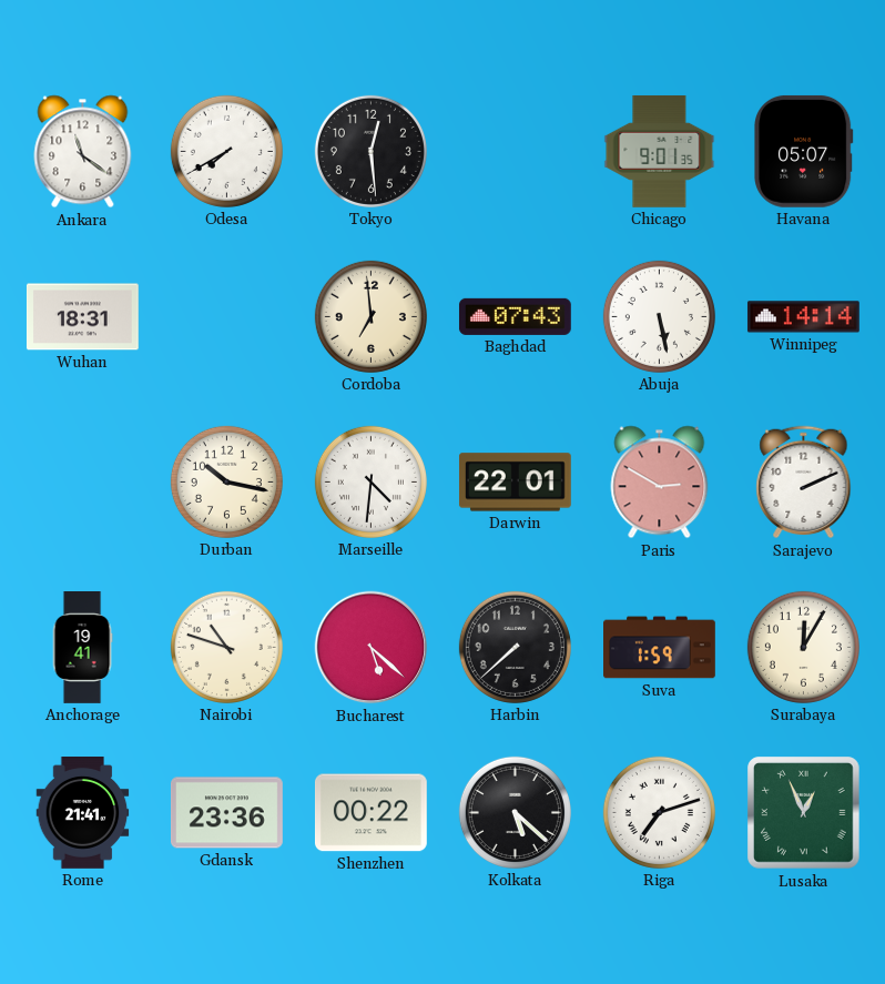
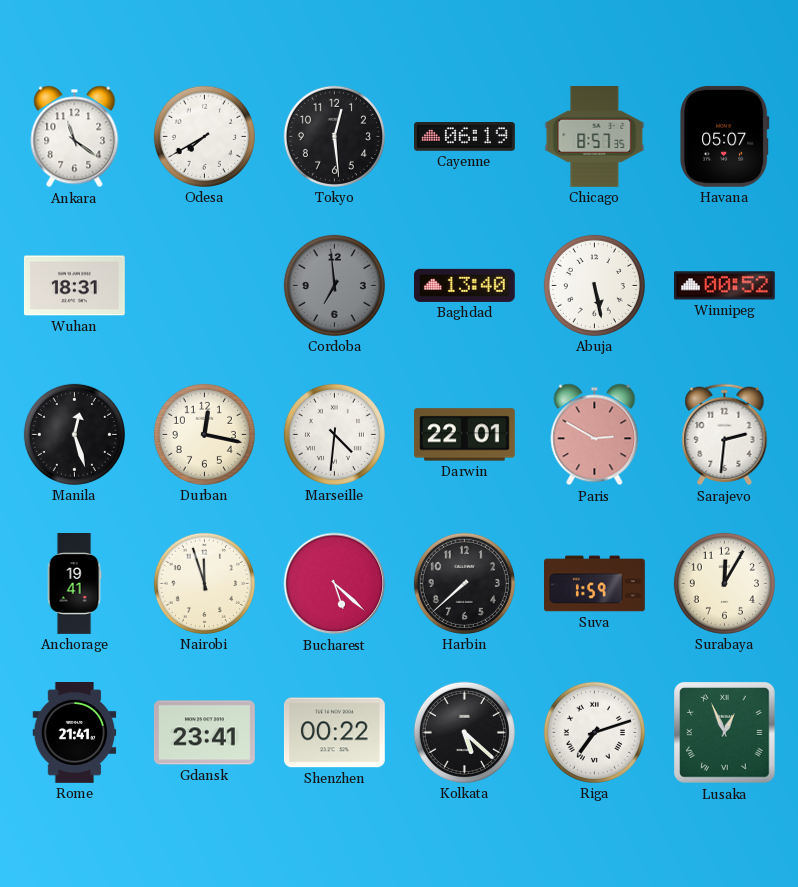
Cayenne: none -> 06:19
Chicago: 9:01 -> 8:57
Cordoba dial: cream -> grey
Baghdad: 07:43 -> 13:40
Winnipeg: 14:14 -> 00:52
Manila: none -> 12:27
Durban: 10:17 -> 12:17
Sarajevo: 2:11 -> 2:31
Nairobi: 10:48 -> 11:57
Gdansk: 23:36 -> 23:41
